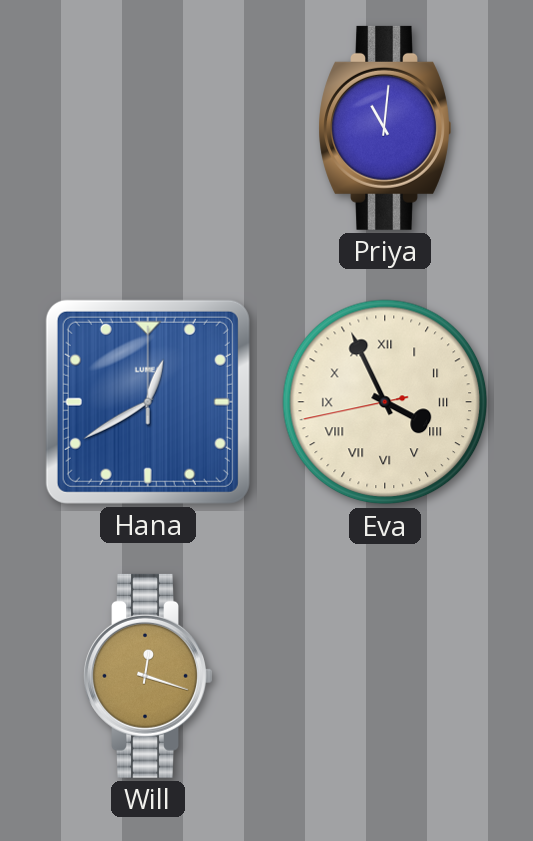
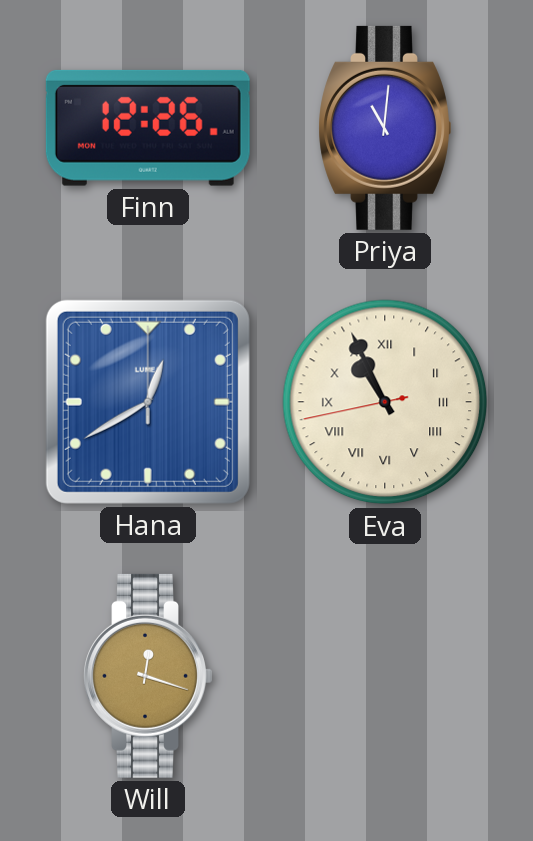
Finn: none -> 12:26
Eva: 3:55 -> 10:55
